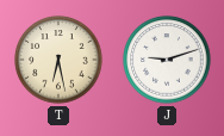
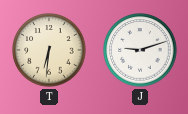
T: 6:28 -> 6:31
